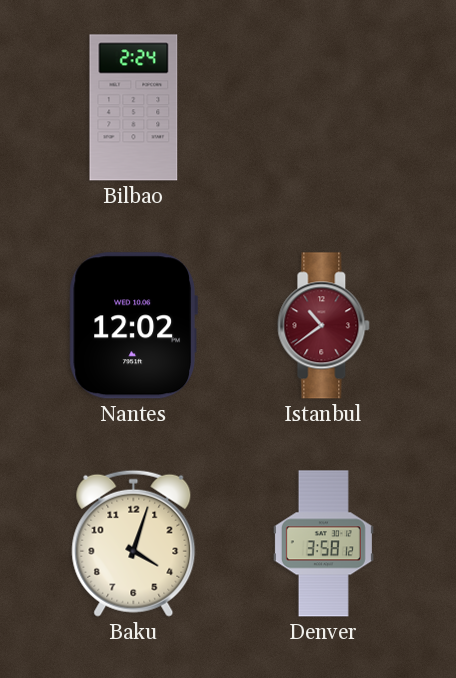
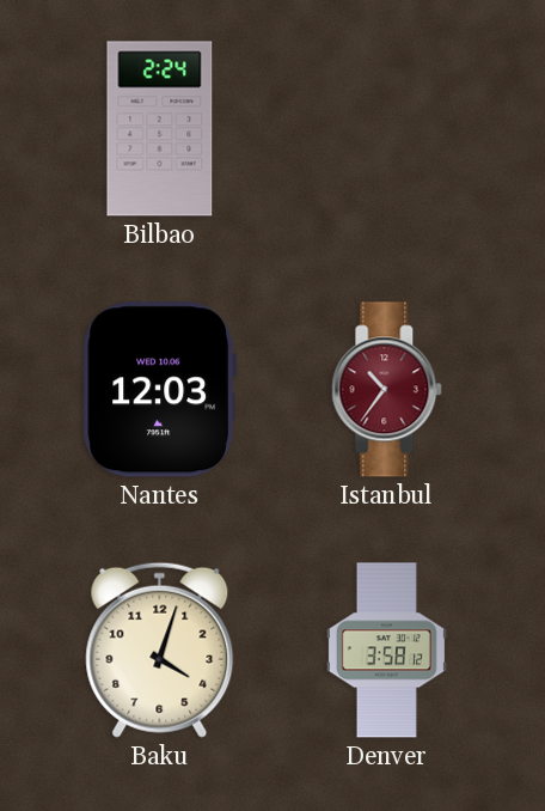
Nantes: 12:02 -> 12:03
Istanbul: 10:39 -> 10:36
